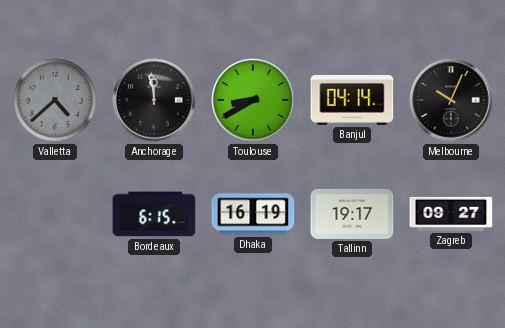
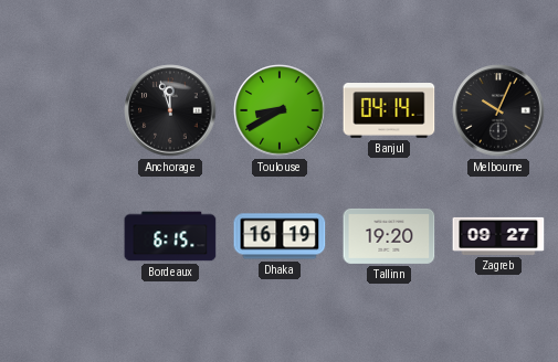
Valletta: 4:38 -> none
Anchorage: 11:59 -> 11:57
Tallinn: 19:17 -> 19:20
